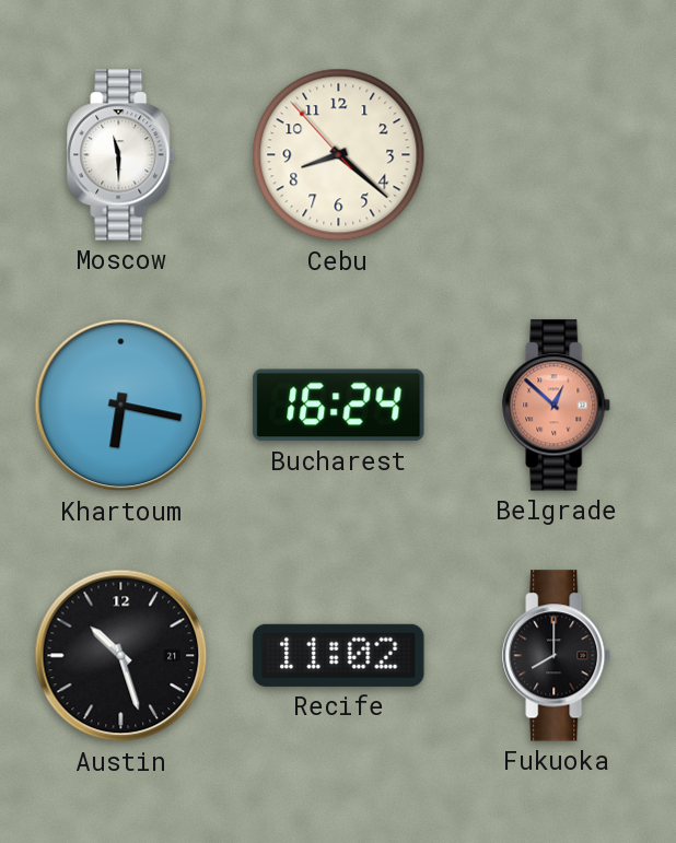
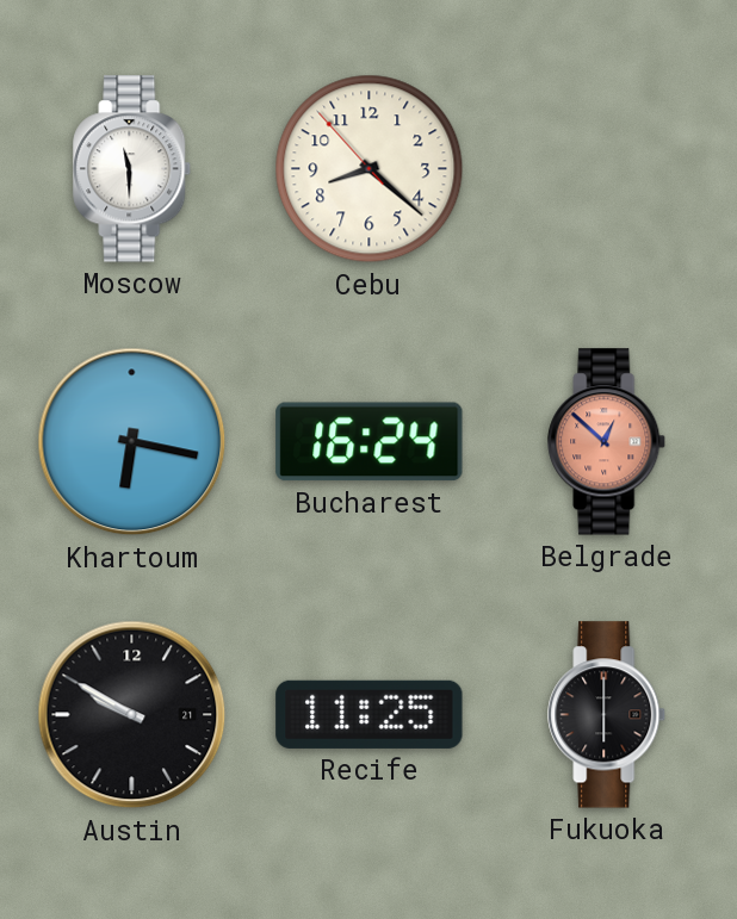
Austin: 10:27 -> 9:50
Recife: 11:02 -> 11:25
Fukuoka: 8:00 -> 6:00
